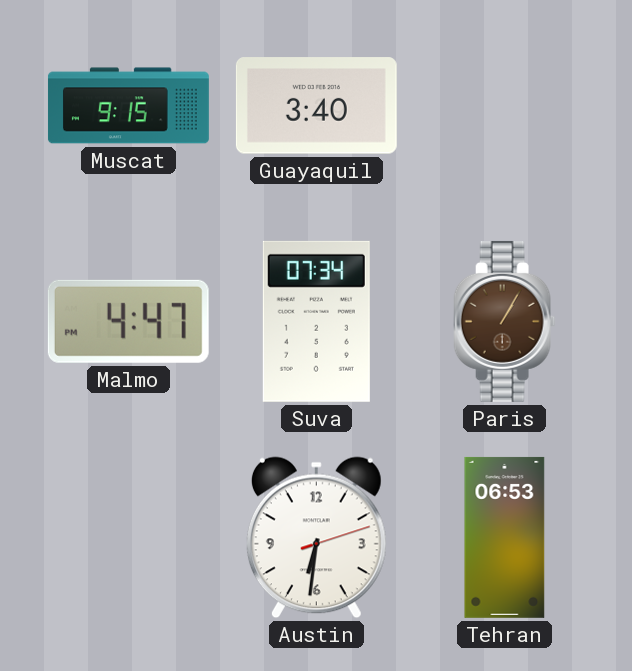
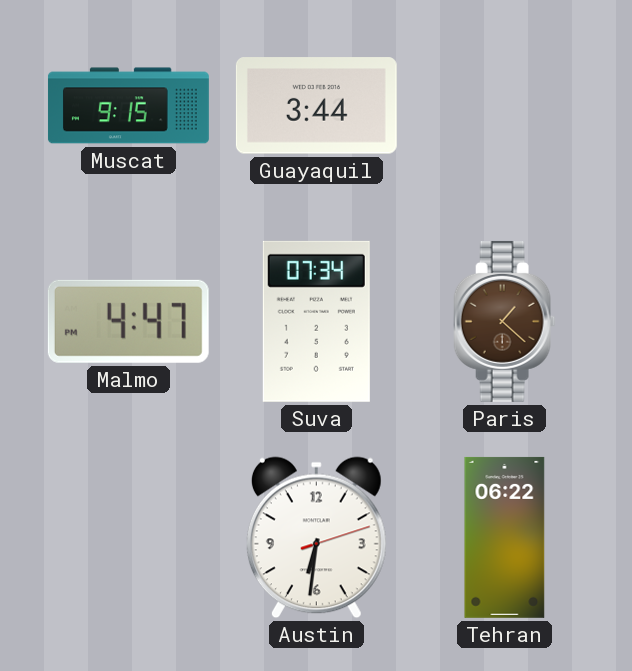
Guayaquil: 3:40 -> 3:44
Paris: 1:05 -> 1:22
Tehran: 06:53 -> 06:22
